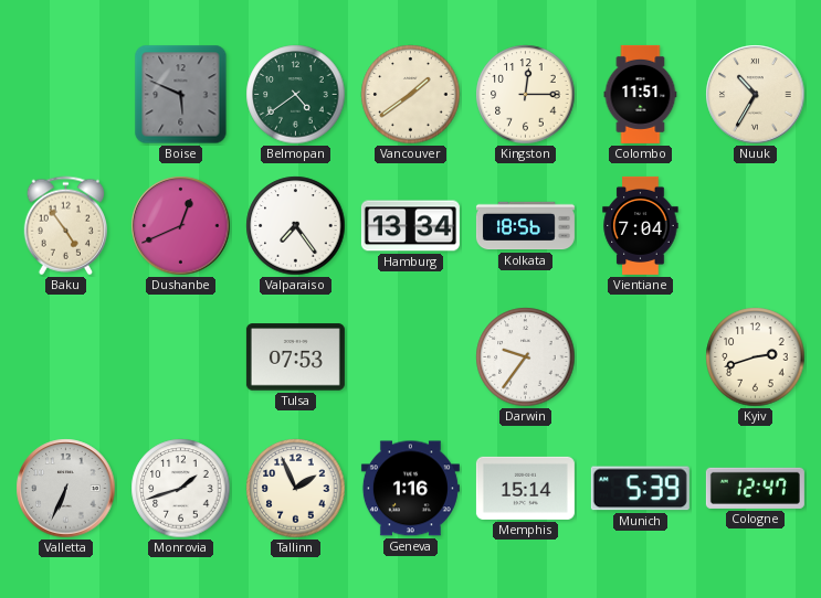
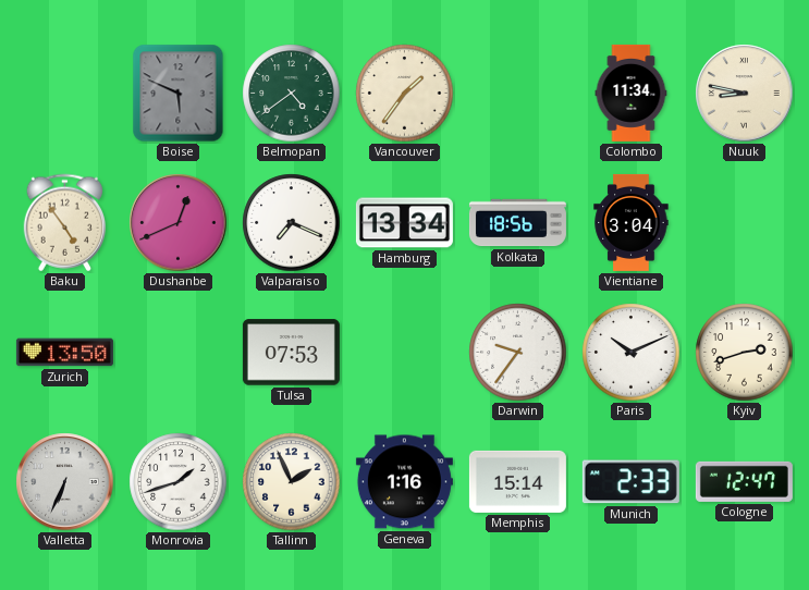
Vancouver: 1:39 -> 1:36
Kingston: 12:15 -> none
Colombo: 11:51 -> 11:34
Nuuk: 10:35 -> 8:47
Valparaiso: 7:24 -> 7:19
Vientiane: 7:04 -> 3:04
Zurich: none -> 13:50
Paris: none -> 10:11
Munich: 5:39 -> 2:33
